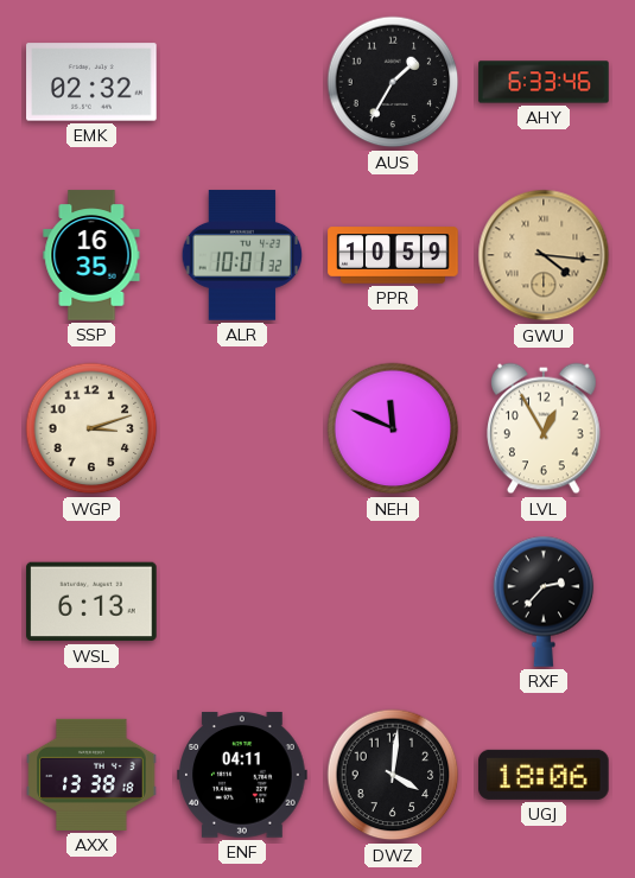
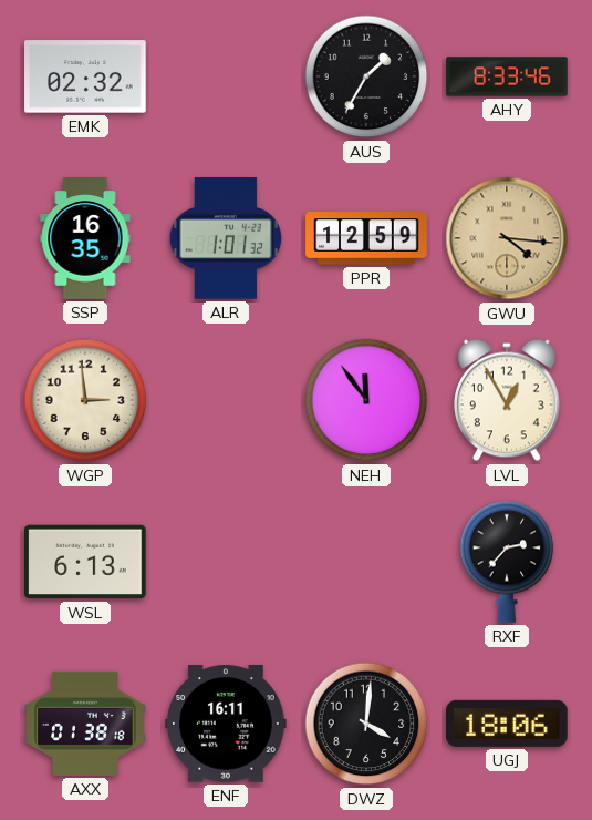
AHY: 6:33 -> 8:33
ALR: 10:01 -> 1:01
PPR: 10:59 -> 12:59
WGP: 3:12 -> 2:59
NEH: 11:49 -> 11:54
AXX: 13:38 -> 01:38
ENF: 04:11 -> 16:11
